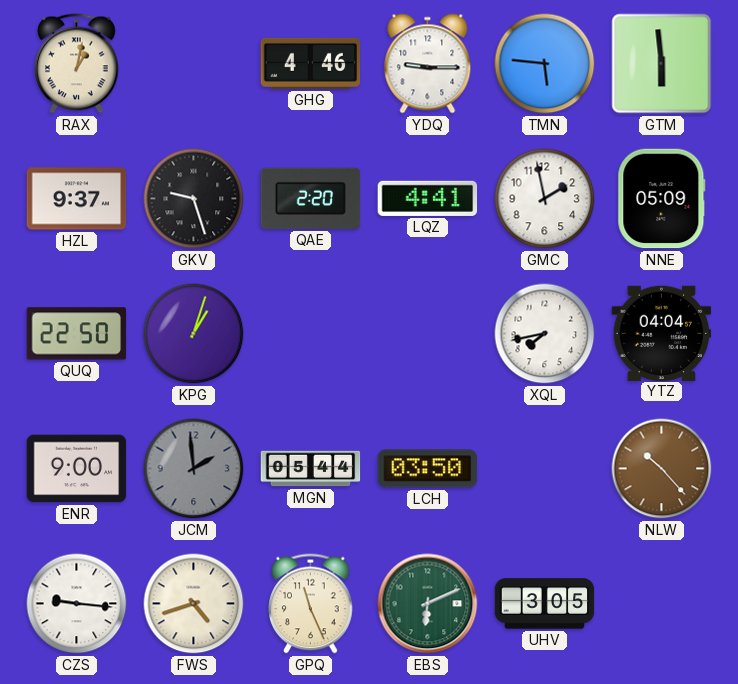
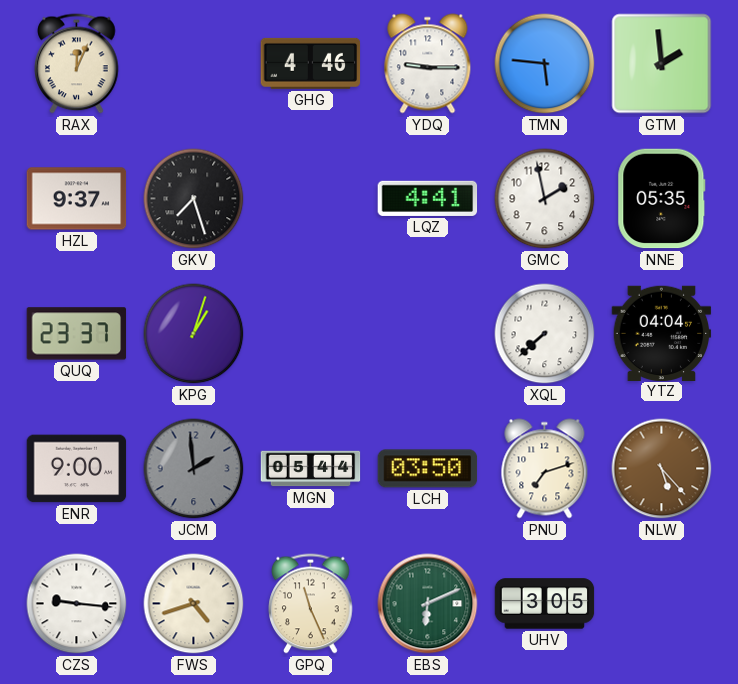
RAX: 1:02 -> 12:04
GTM: 5:59 -> 1:59
GKV: 9:27 -> 7:27
QAE: 2:20 -> none
NNE: 05:09 -> 05:35
QUQ: 22:50 -> 23:37
XQL: 7:43 -> 7:38
PNU: none -> 7:12
NLW: 10:23 -> 5:23
